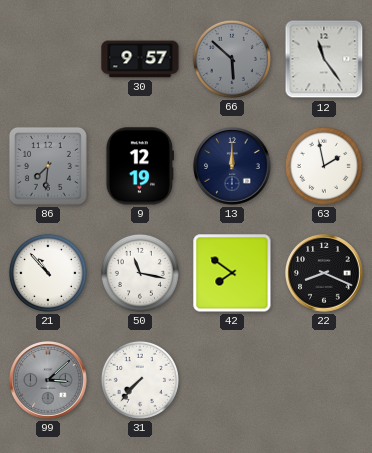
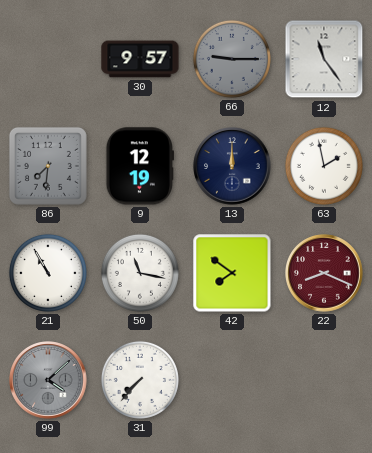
66: 5:52 -> 9:15
21: 10:53 -> 10:55
22 dial: black -> burgundy
99: 3:08 -> 4:08
